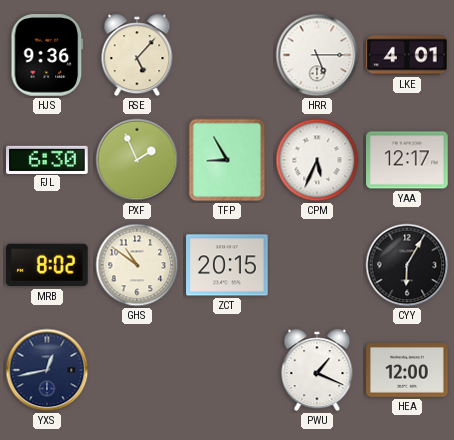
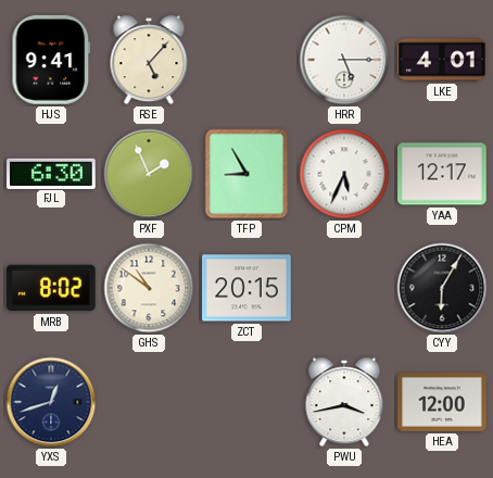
HJS: 9:36 -> 9:41
YXS: 12:43 -> 12:42
PWU: 1:19 -> 3:43
